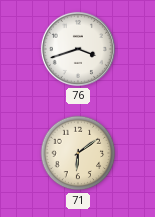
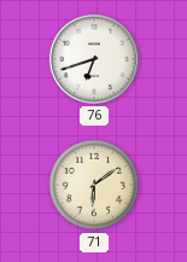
76: 3:42 -> 6:42
